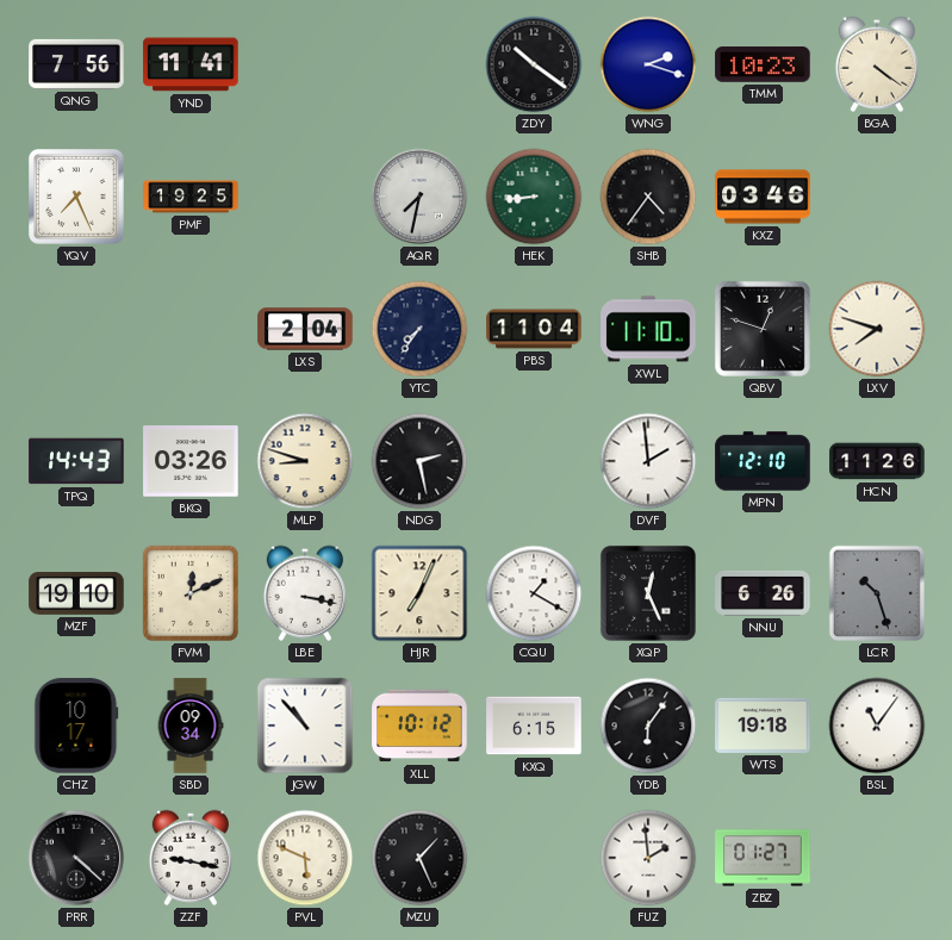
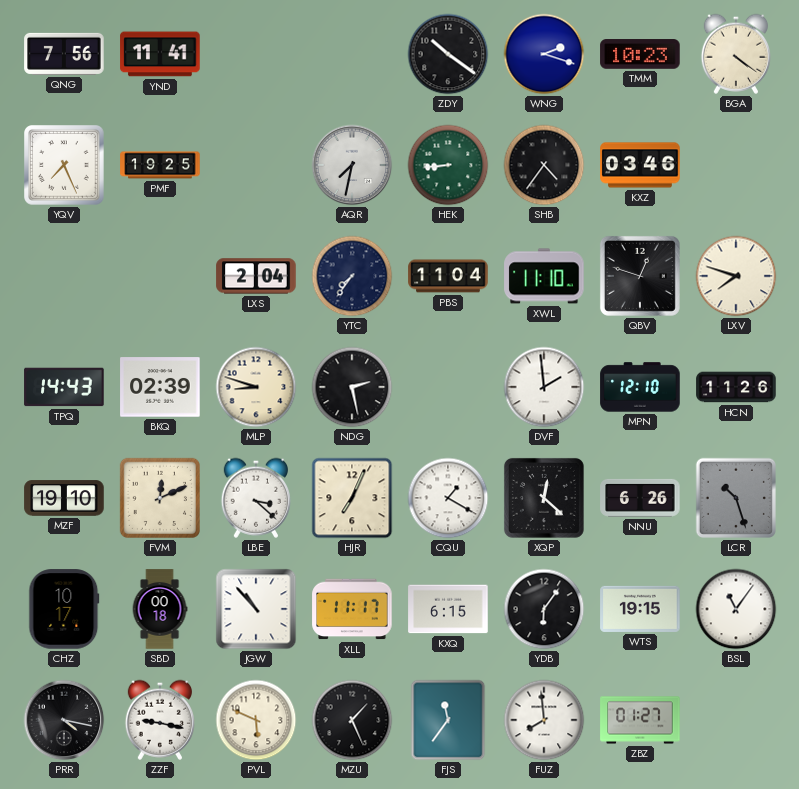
BKQ: 03:26 -> 02:39
LBE: 3:17 -> 3:22
XQP: 12:26 -> 12:22
SBD: 09:34 -> 00:18
XLL: 10:12 -> 11:17
WTS: 19:18 -> 19:15
PRR: 4:22 -> 4:17
FJS: none -> 11:36
FUZ: 1:59 -> 7:59
